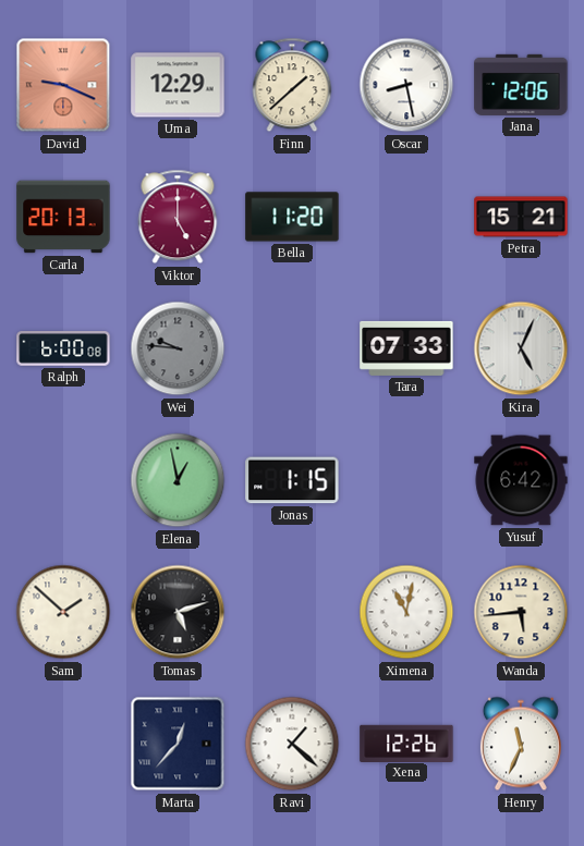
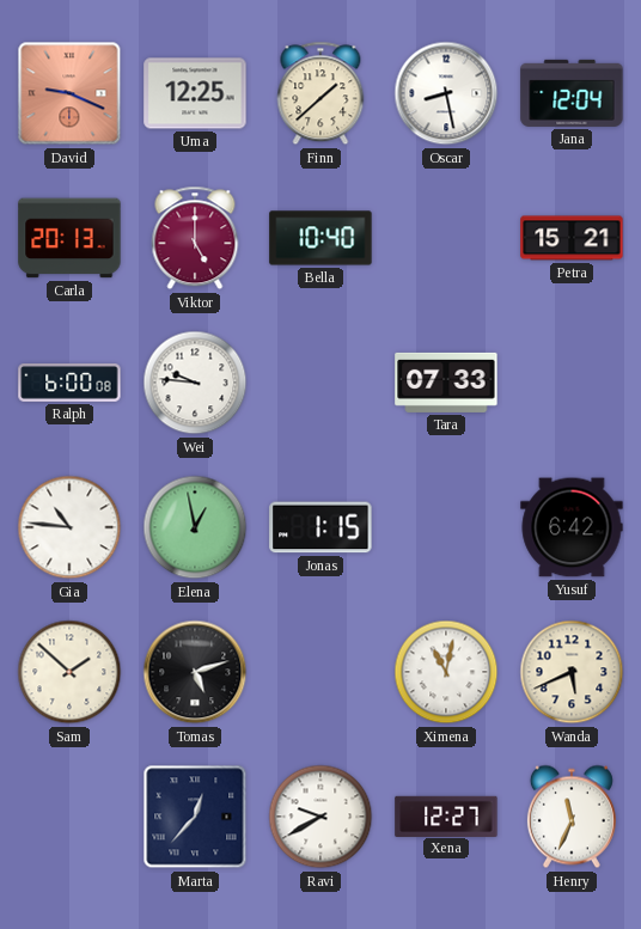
Uma: 12:29 -> 12:25
Jana: 12:06 -> 12:04
Bella: 11:20 -> 10:40
Wei dial: grey -> white
Kira: 5:04 -> none
Gia: none -> 10:46
Wanda: 5:44 -> 5:41
Ravi: 1:22 -> 9:40
Xena: 12:26 -> 12:27
